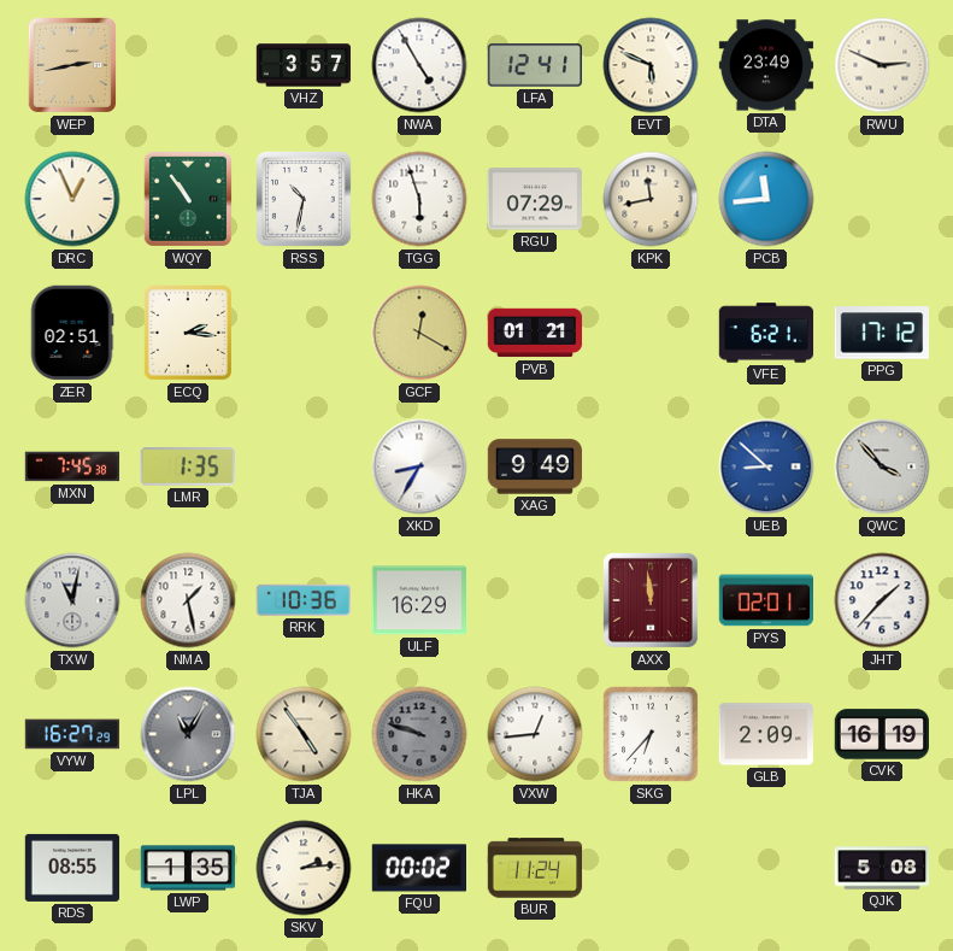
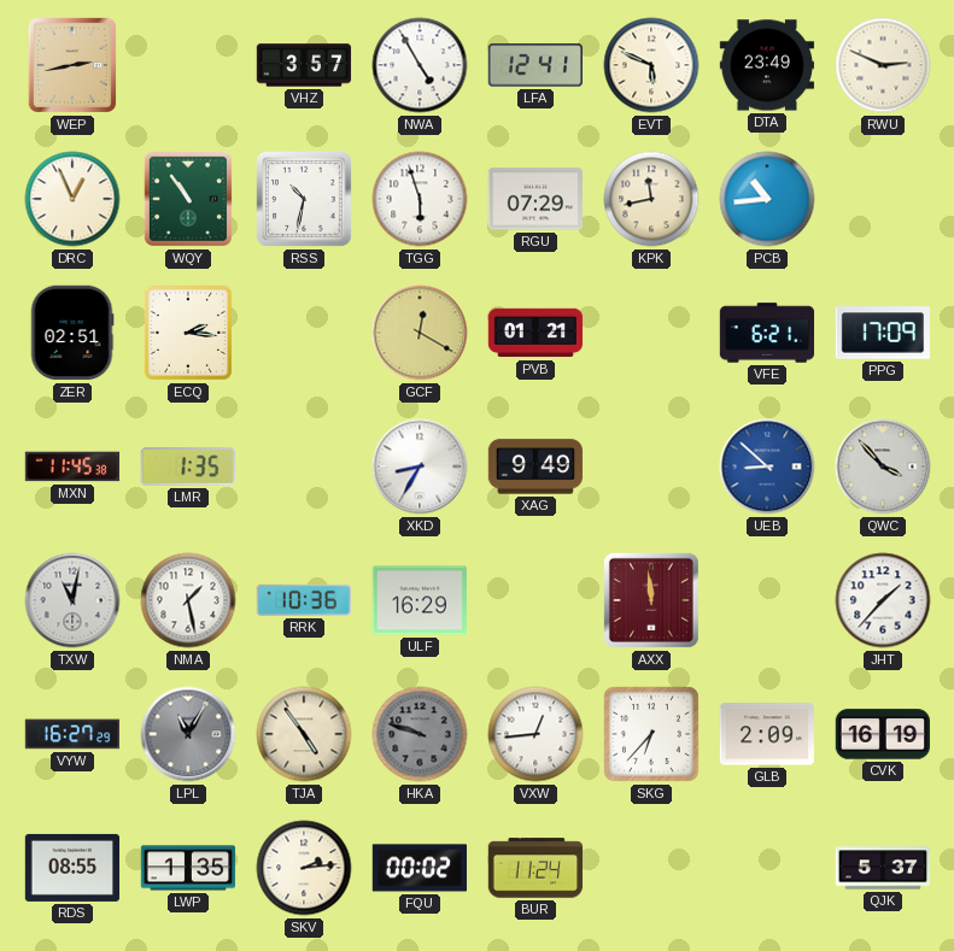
PCB: 11:44 -> 10:44
PPG: 17:12 -> 17:09
MXN: 7:45 -> 11:45
PYS: 02:01 -> none
QJK: 5:08 -> 5:37
